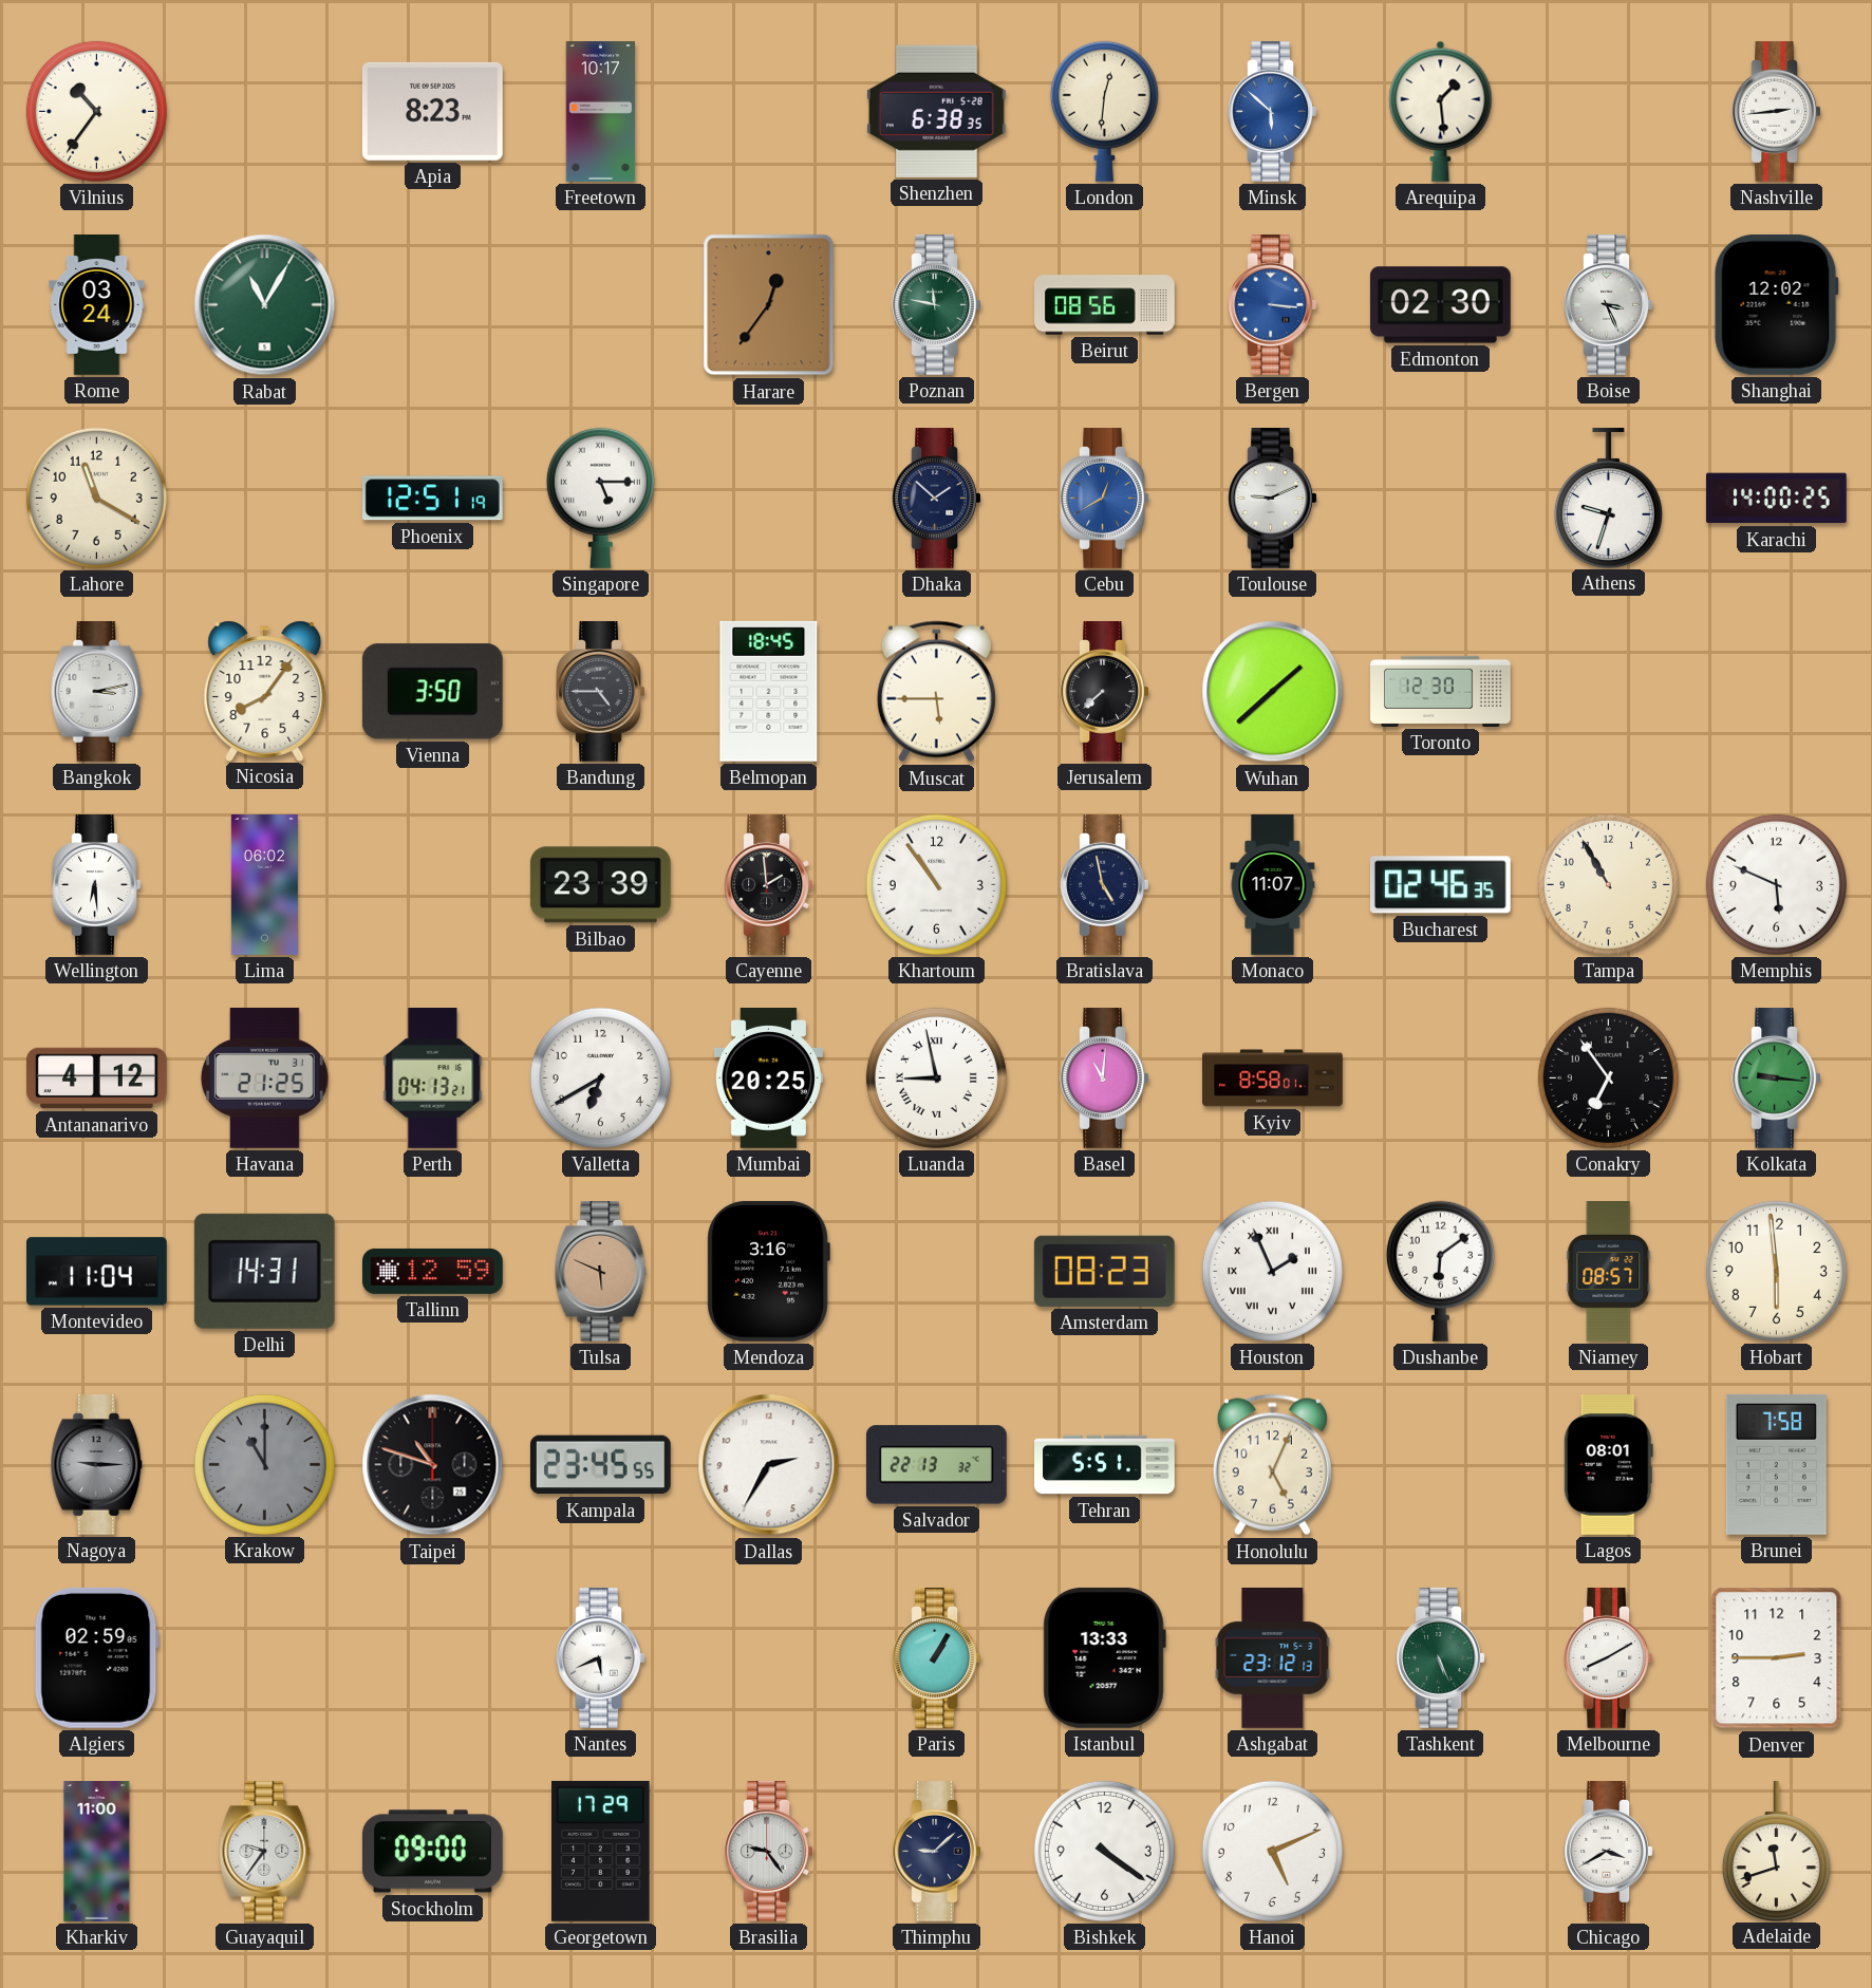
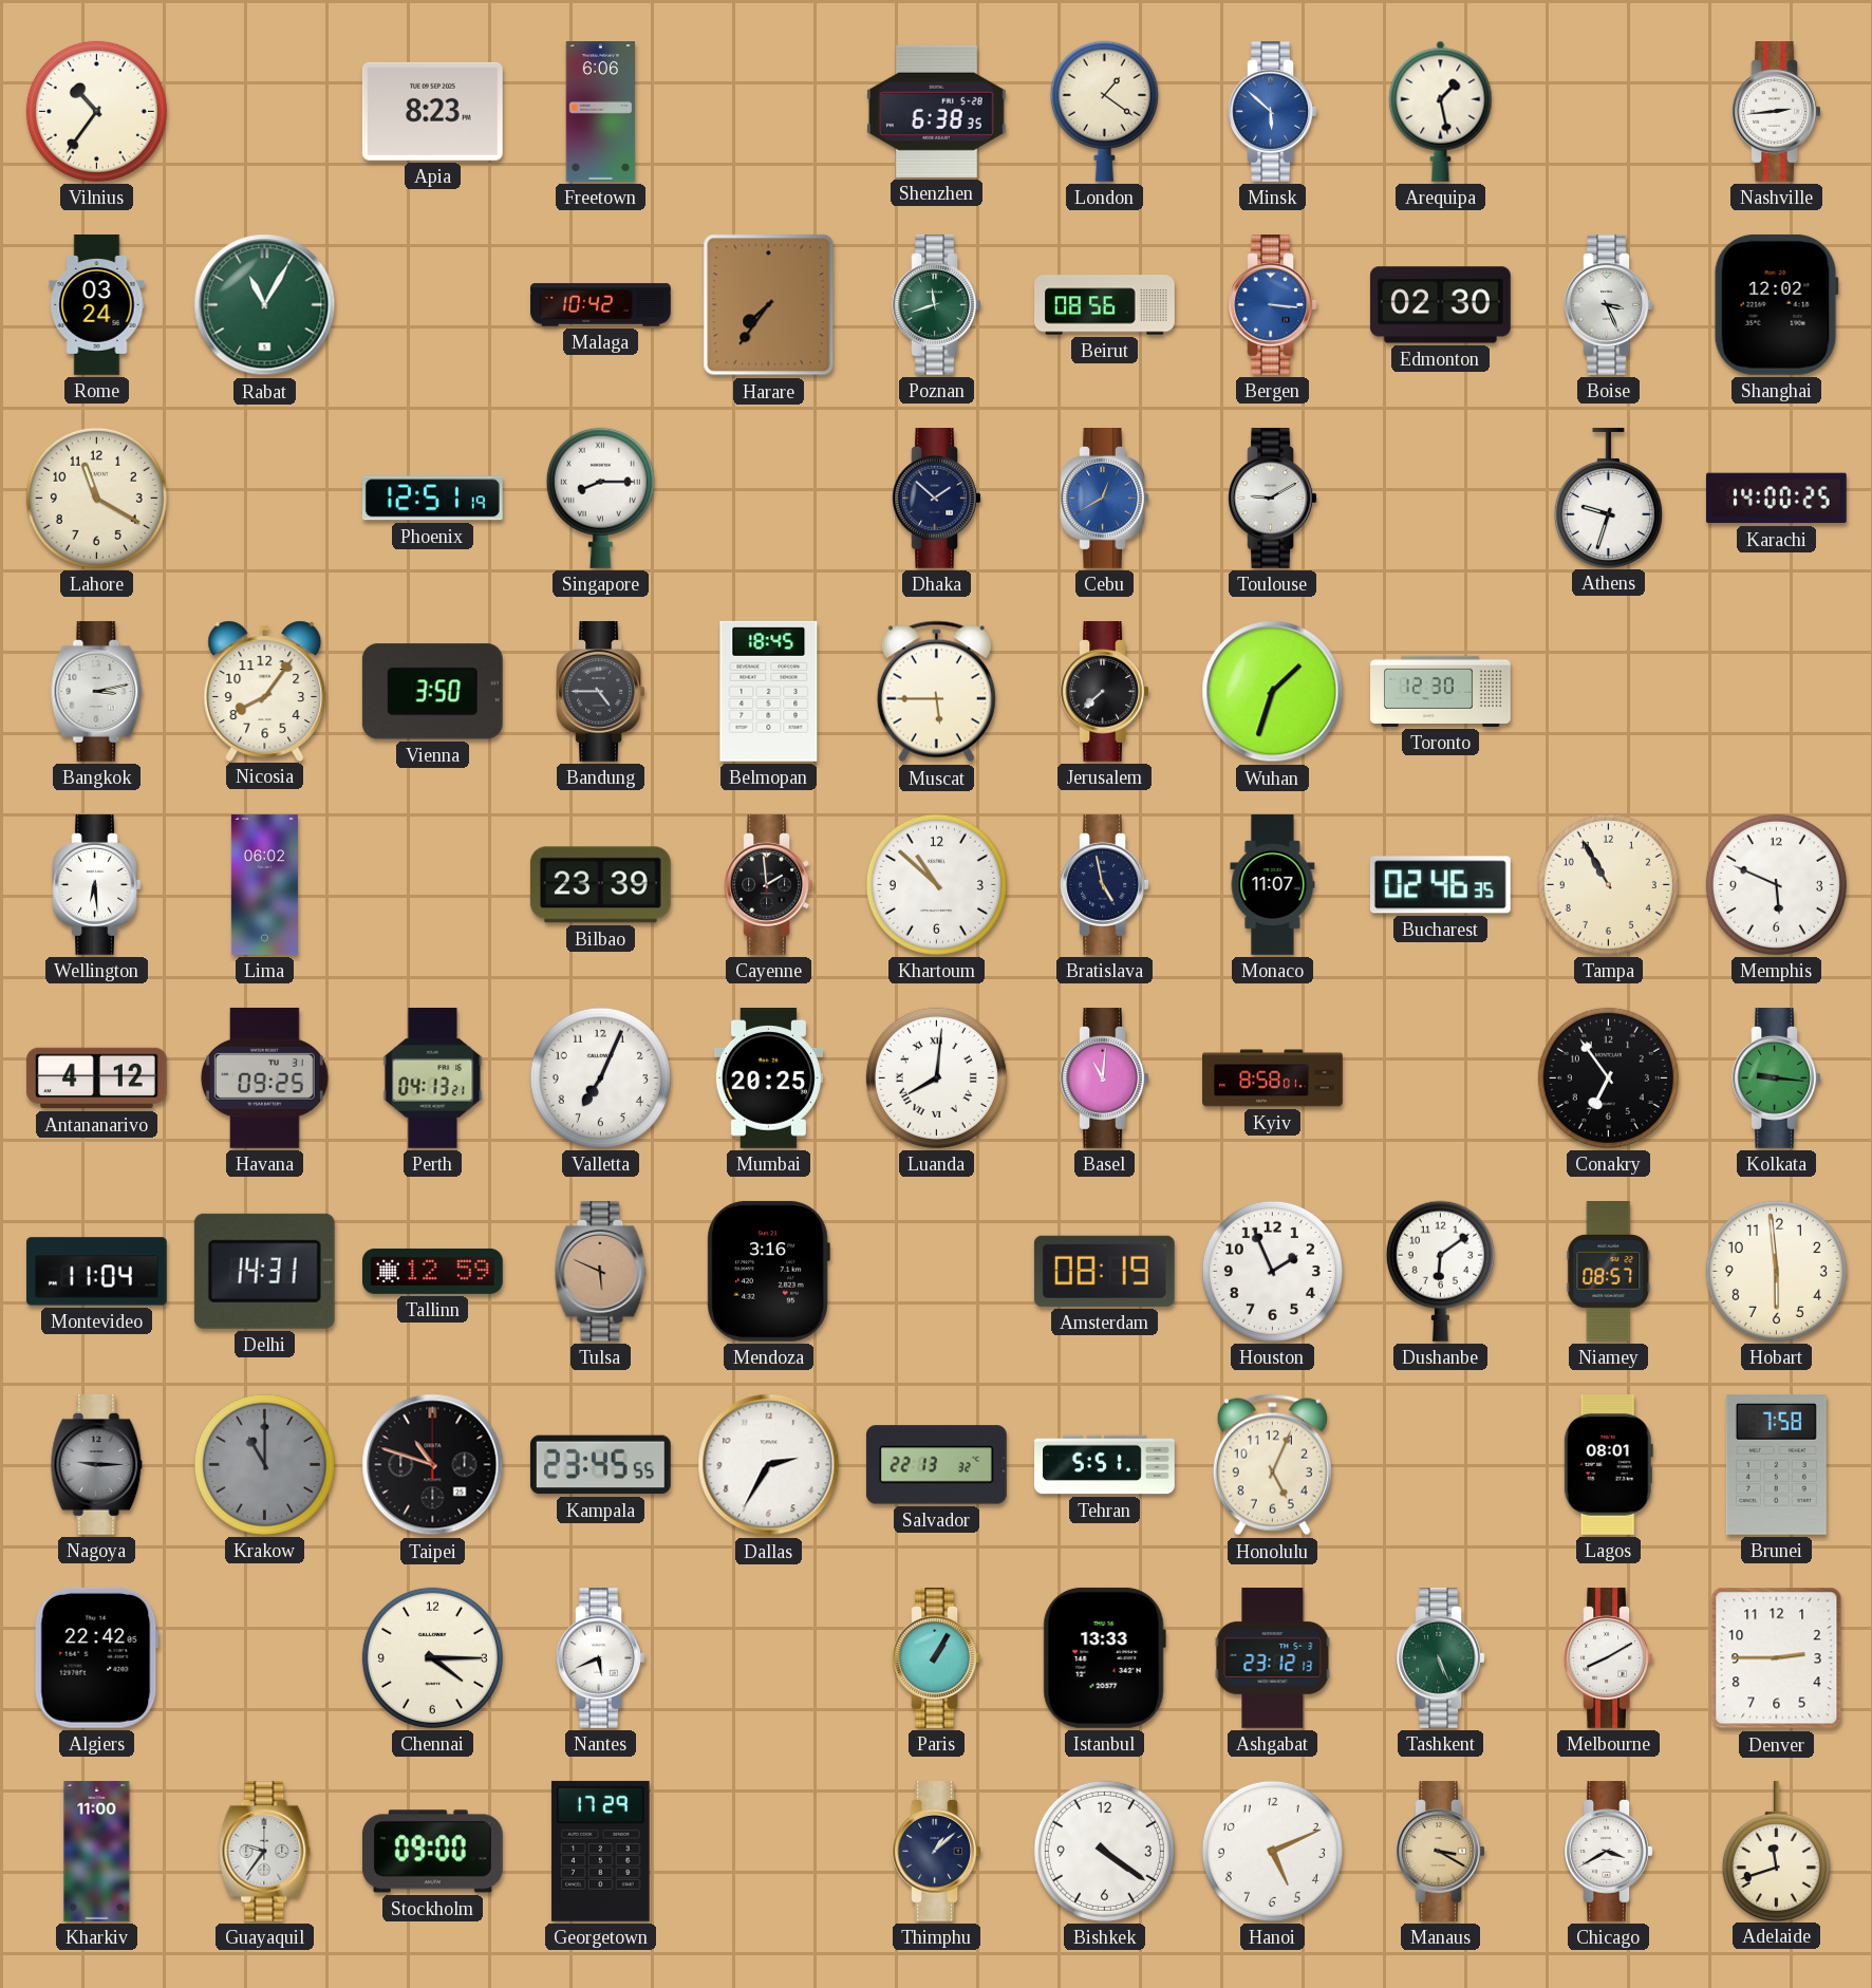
Freetown: 10:17 -> 6:06
London: 12:31 -> 1:21
Arequipa: 1:29 -> 1:28
Malaga: none -> 10:42
Harare: 12:36 -> 7:36
Poznan: 11:47 -> 11:42
Singapore: 5:15 -> 8:15
Toulouse: 9:11 -> 9:10
Wuhan: 1:38 -> 1:33
Khartoum: 10:54 -> 10:52
Havana: 21:25 -> 09:25
Valletta: 6:40 -> 7:04
Luanda: 8:58 -> 8:01
Amsterdam: 08:23 -> 08:19
Houston numerals: Roman -> Arabic
Algiers: 02:59 -> 22:42
Chennai: none -> 4:15
Brasilia: 9:24 -> none
Thimphu: 9:08 -> 1:08
Manaus: none -> 3:20
